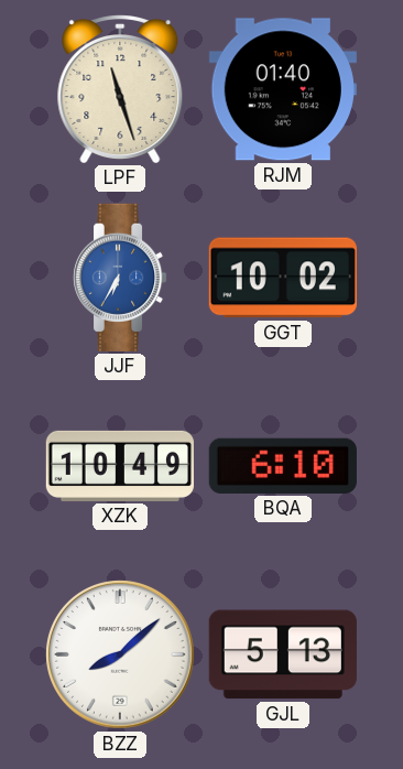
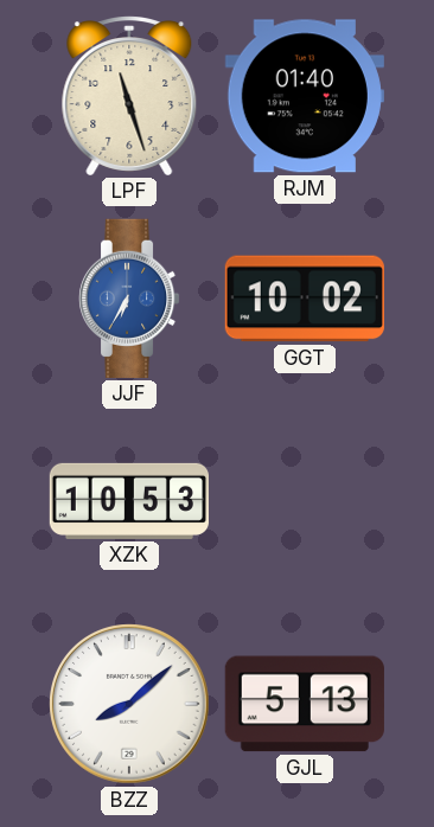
XZK: 10:49 -> 10:53
BQA: 6:10 -> none
